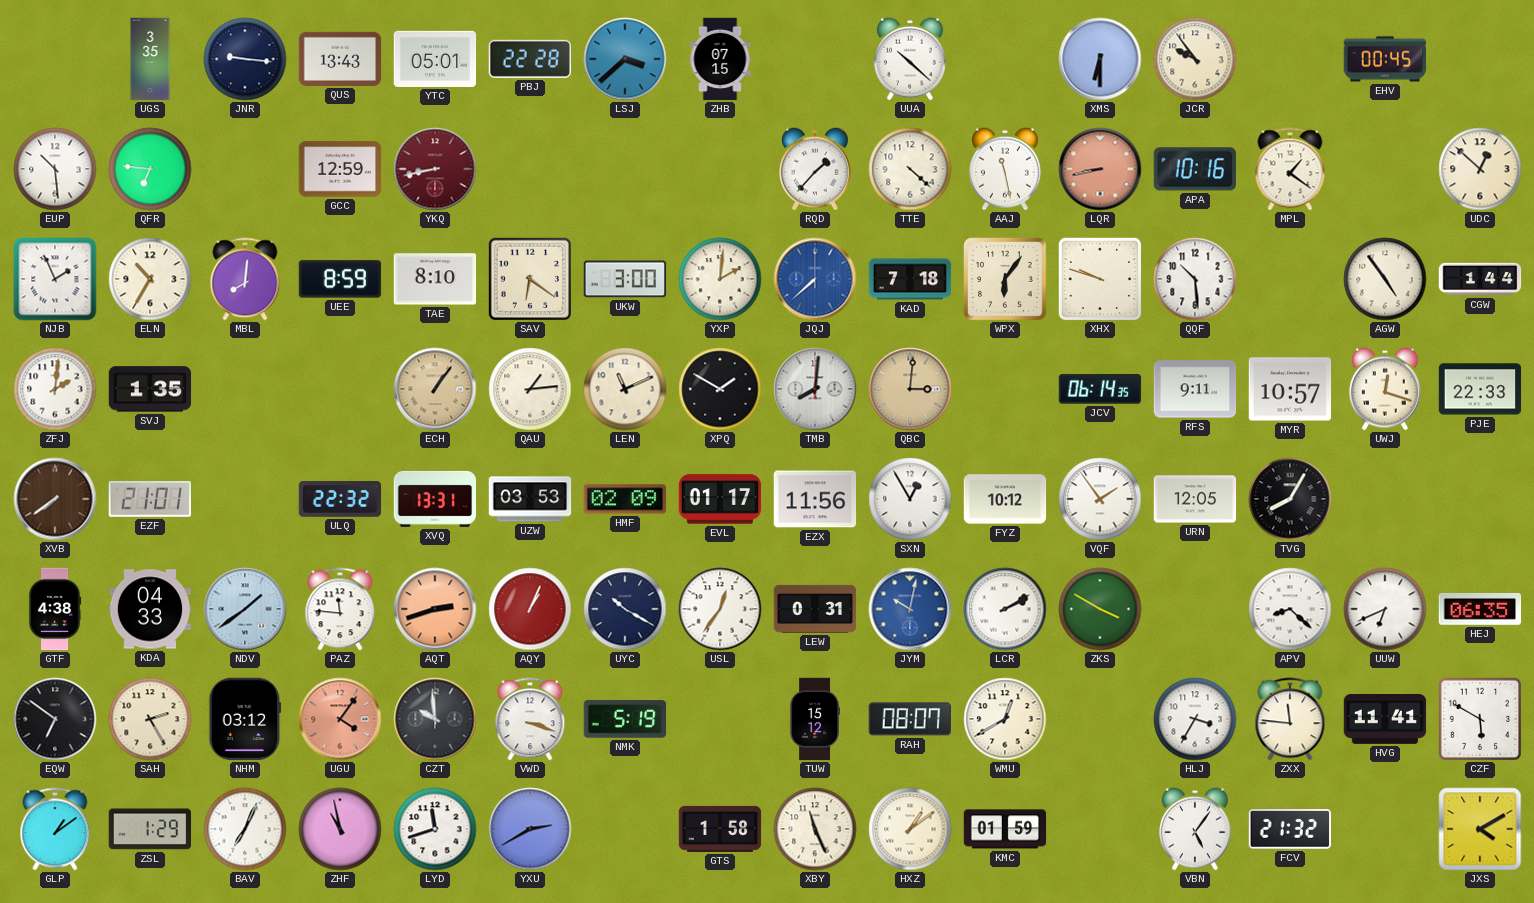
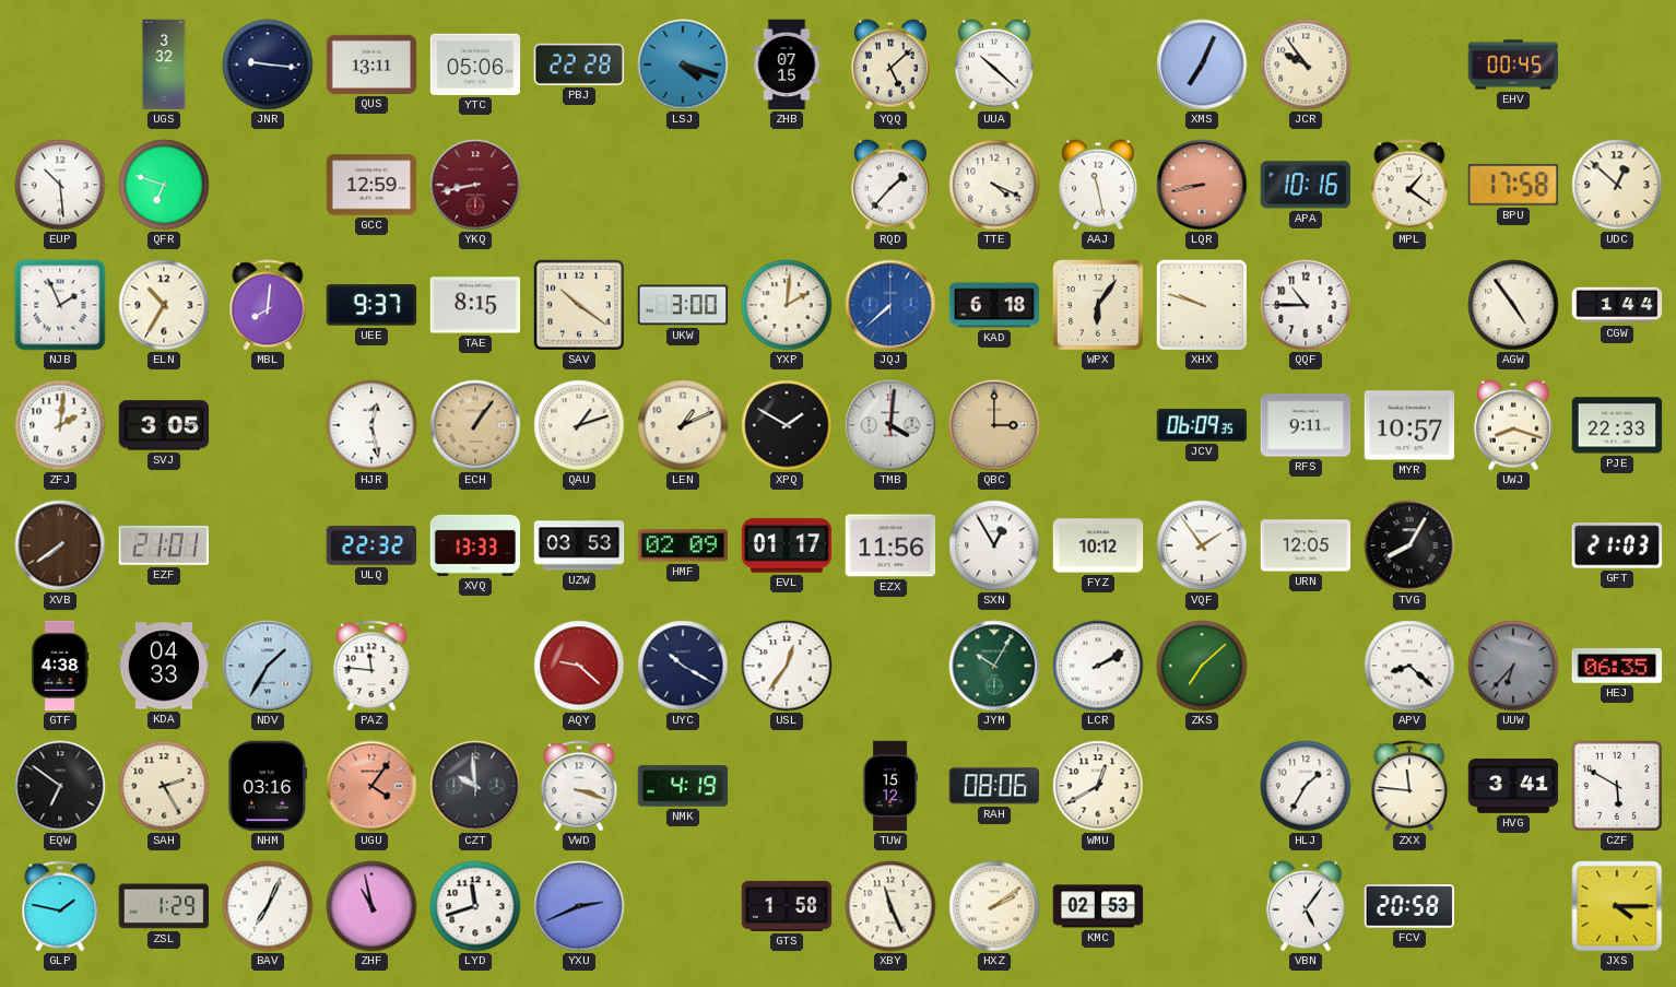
UGS: 3:35 -> 3:32
QUS: 13:43 -> 13:11
YTC: 05:01 -> 05:06
LSJ: 3:38 -> 4:18
YQQ: none -> 5:08
XMS: 6:30 -> 7:04
QFR: 6:46 -> 6:48
TTE: 4:22 -> 4:19
BPU: none -> 17:58
UEE: 8:59 -> 9:37
TAE: 8:10 -> 8:15
SAV: 6:21 -> 10:21
KAD: 7:18 -> 6:18
QQF: 10:29 -> 10:45
SVJ: 1:35 -> 3:05
HJR: none -> 12:28
QAU: 1:14 -> 1:12
LEN: 11:11 -> 1:11
TMB: 8:01 -> 4:01
QBC: 3:01 -> 3:00
JCV: 06:14 -> 06:09
UWJ: 12:18 -> 8:18
XVQ: 13:31 -> 13:33
GFT: none -> 21:03
NDV: 1:39 -> 1:35
AQT: 2:42 -> none
AQY: 1:04 -> 9:22
LEW: 0:31 -> none
JYM: 10:02 -> 10:05
JYM dial: blue -> green
ZKS: 3:50 -> 7:08
UUW: 6:41 -> 6:37
UUW dial: white -> grey
NHM: 03:12 -> 03:16
NMK: 5:19 -> 4:19
RAH: 08:07 -> 08:06
HLJ: 3:35 -> 1:35
HVG: 11:41 -> 3:41
GLP: 1:09 -> 1:47
YXU: 2:40 -> 2:41
HXZ: 1:09 -> 2:09
KMC: 01:59 -> 02:53
FCV: 21:32 -> 20:58
JXS: 4:10 -> 4:15
